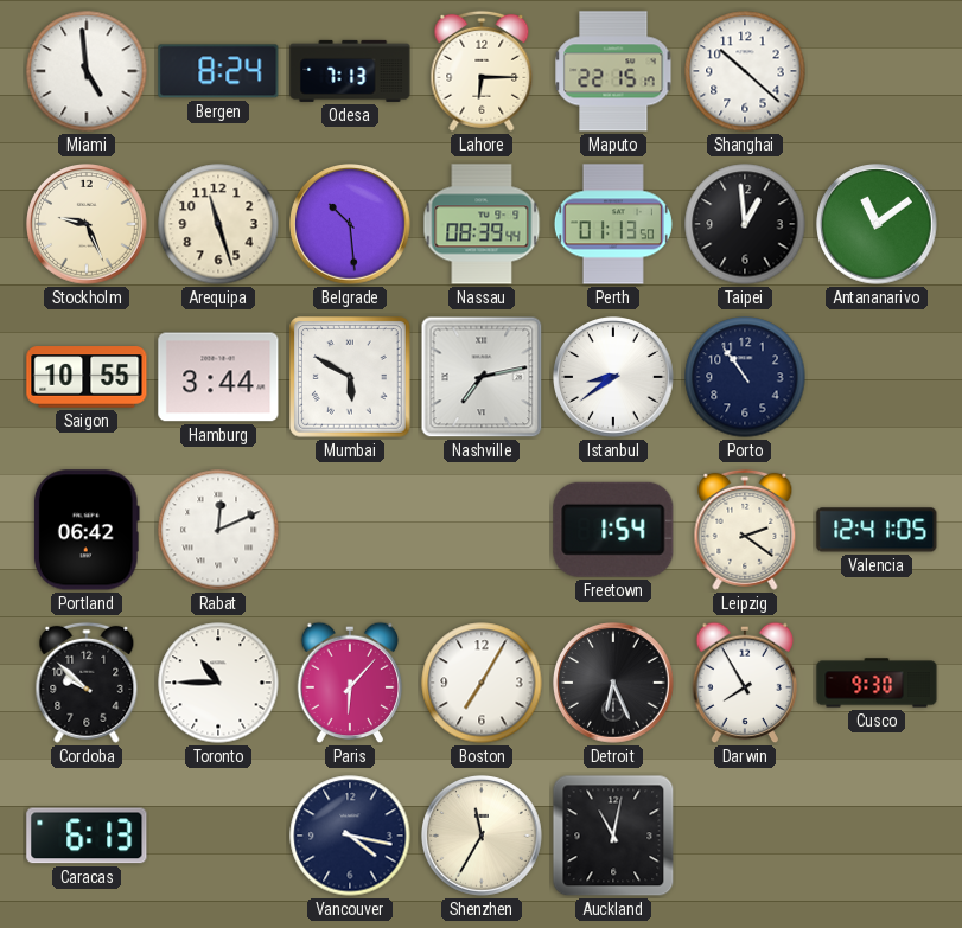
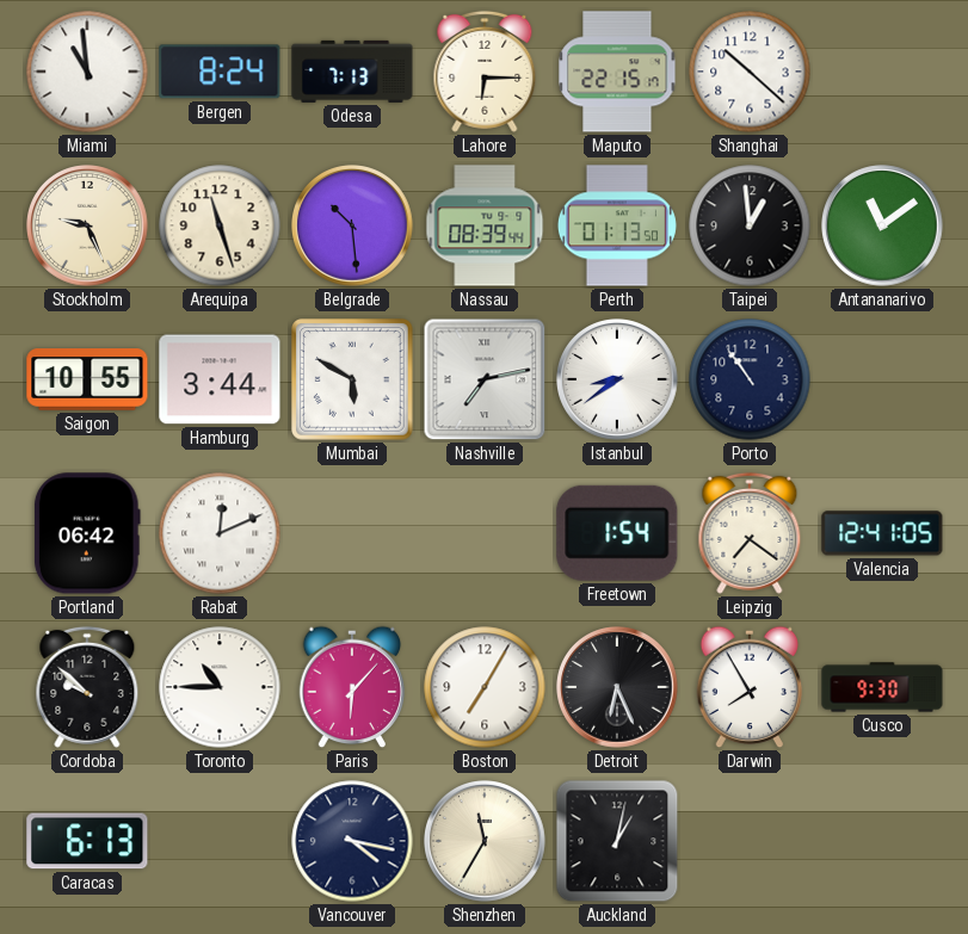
Miami: 4:59 -> 10:59
Leipzig: 2:21 -> 7:21
Auckland: 11:02 -> 1:02
